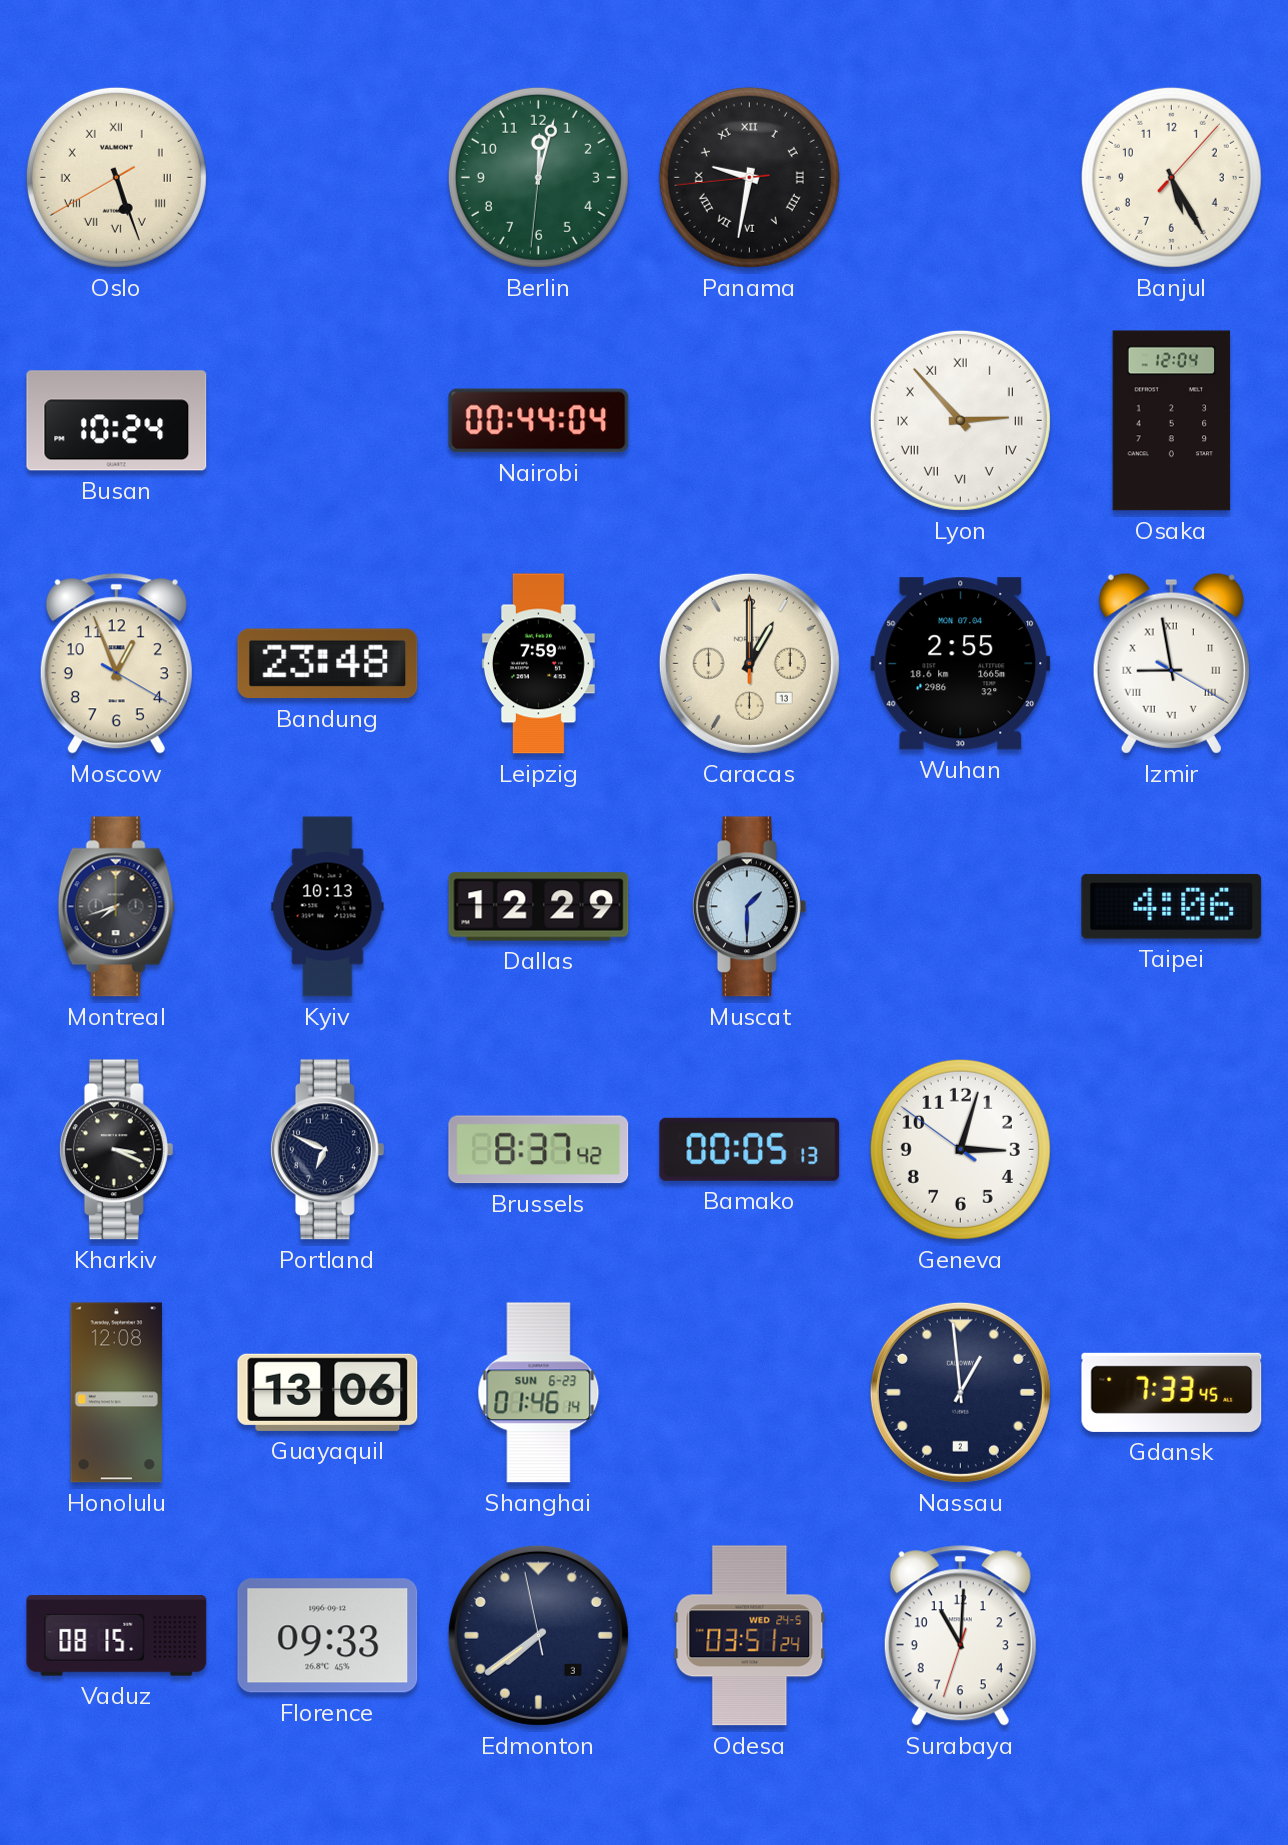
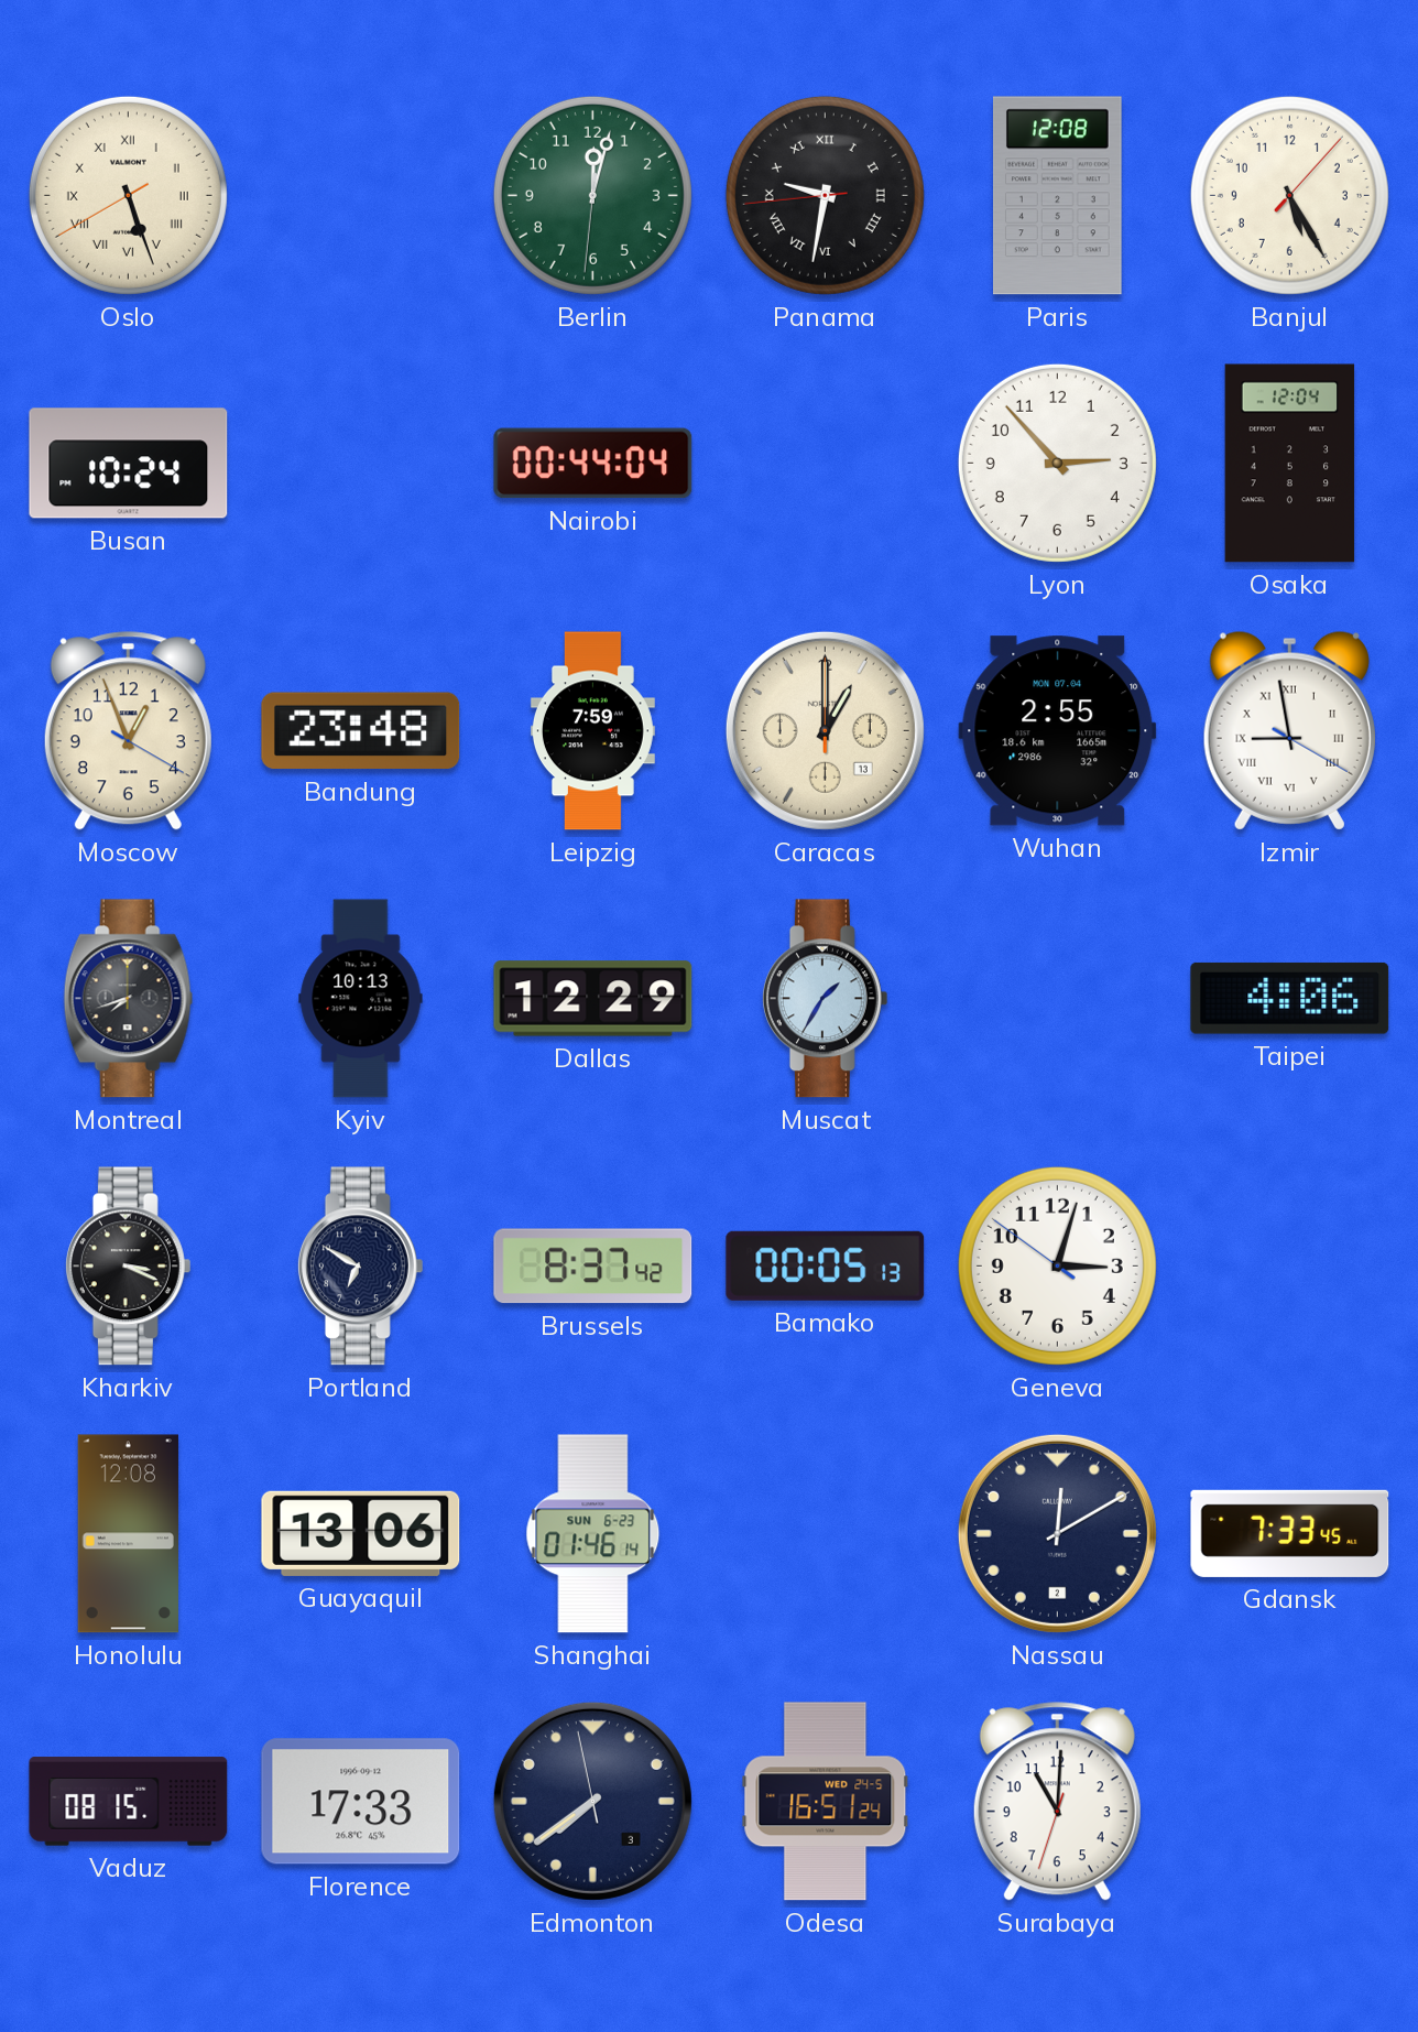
Paris: none -> 12:08
Lyon numerals: Roman -> Arabic
Muscat: 1:30 -> 1:35
Portland: 6:49 -> 6:50
Nassau: 12:59 -> 12:10
Florence: 09:33 -> 17:33
Odesa: 03:51 -> 16:51
